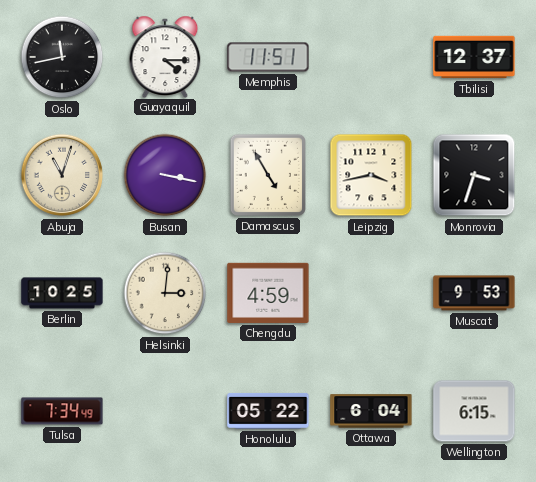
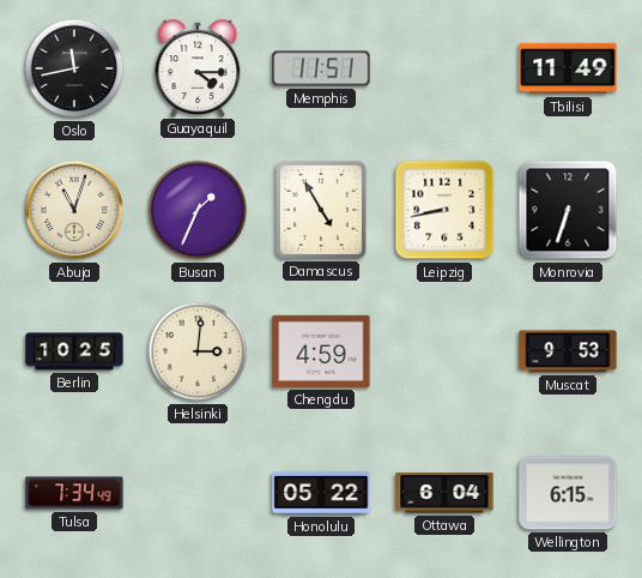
Tbilisi: 12:37 -> 11:49
Busan: 3:17 -> 1:34
Leipzig: 3:43 -> 8:43
Monrovia: 3:33 -> 6:33
